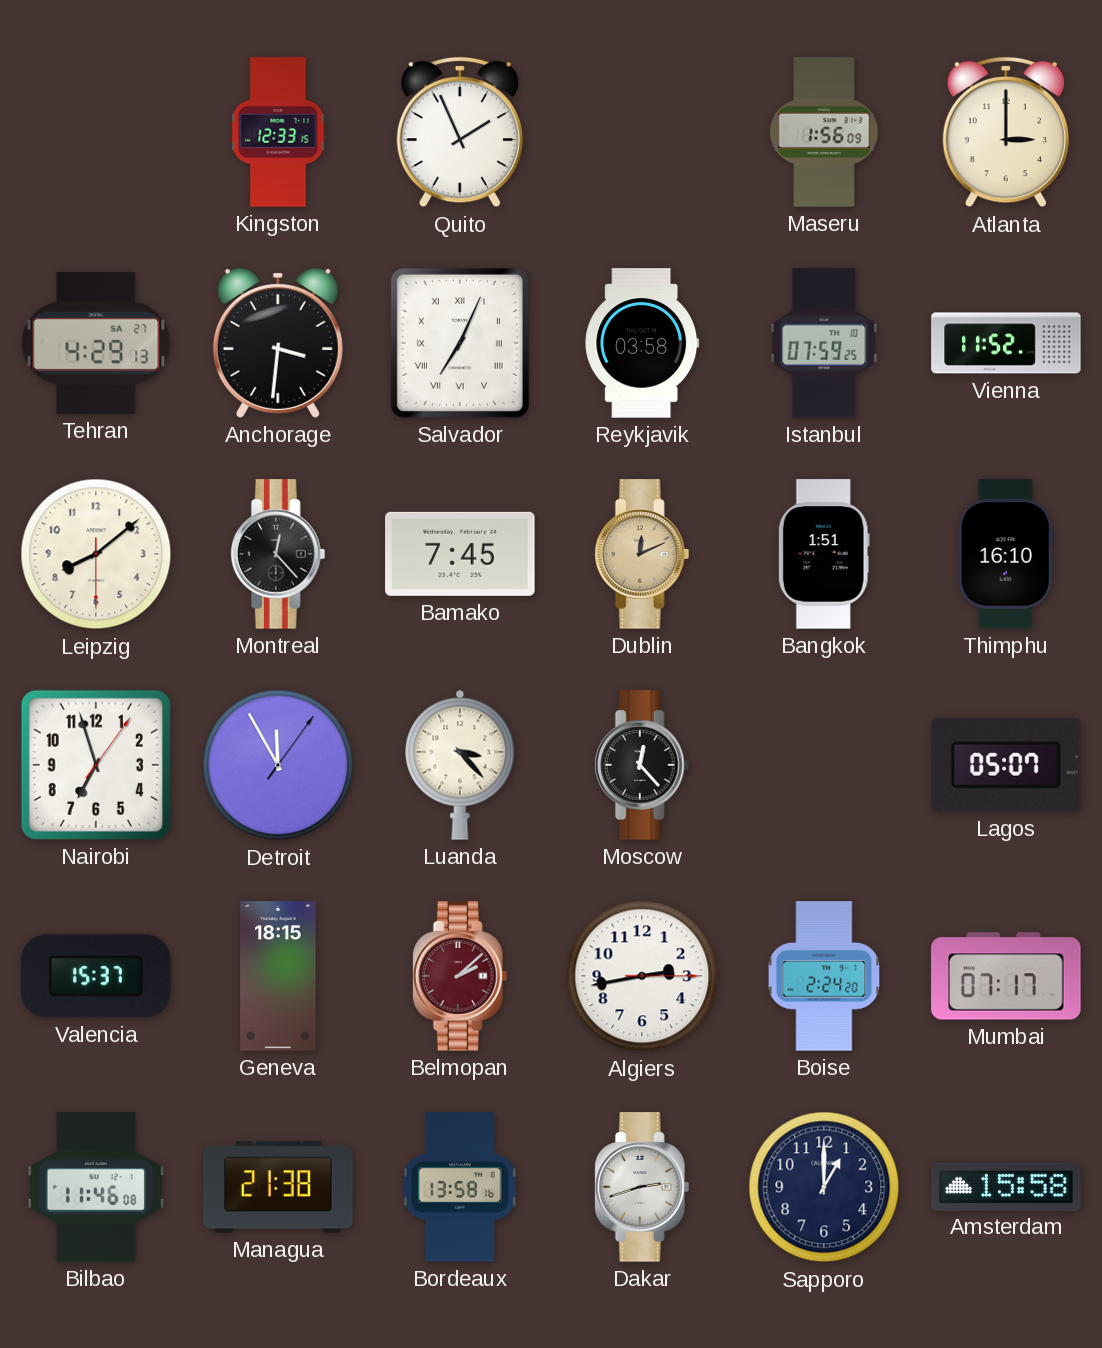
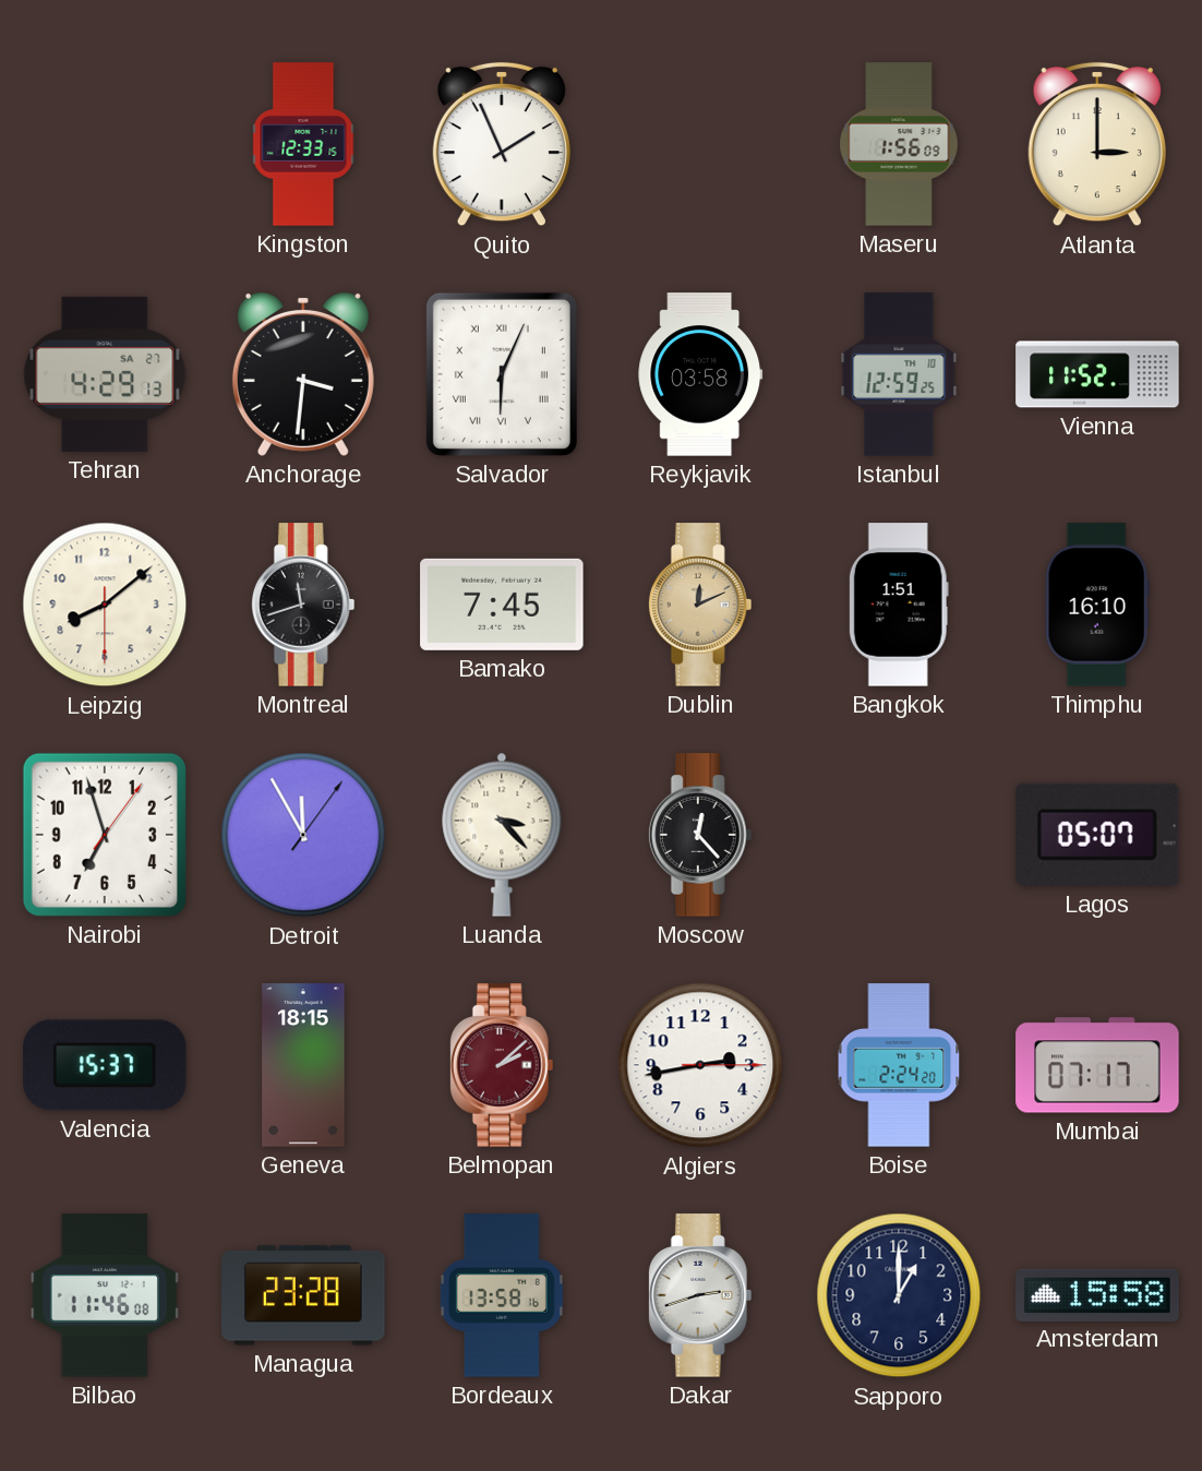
Salvador: 7:04 -> 6:04
Istanbul: 07:59 -> 12:59
Montreal: 12:23 -> 11:42
Managua: 21:38 -> 23:28
